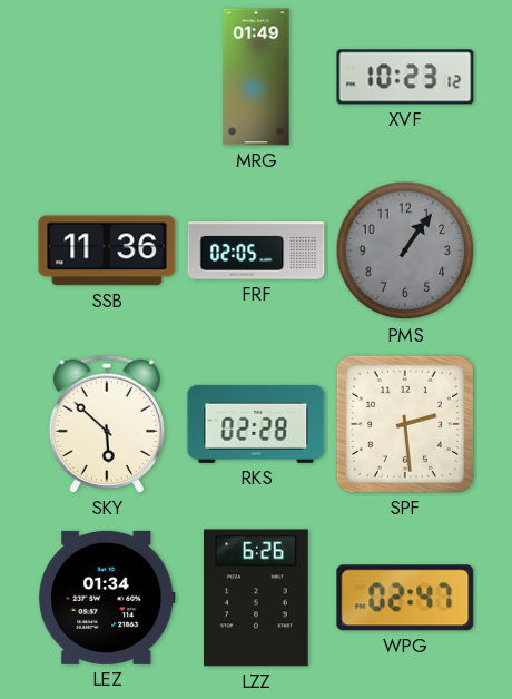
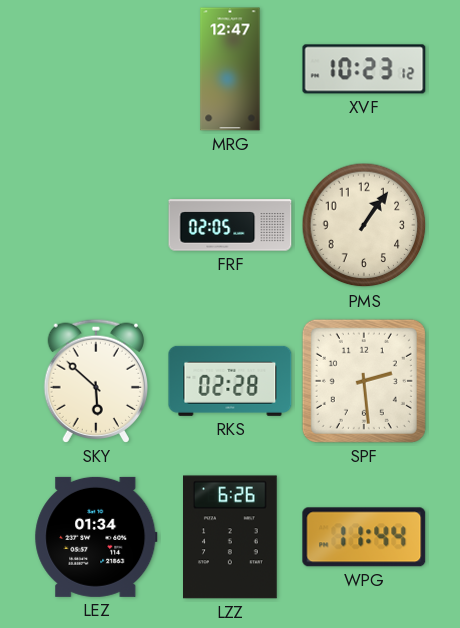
MRG: 01:49 -> 12:47
SSB: 11:36 -> none
PMS dial: grey -> cream
WPG: 02:47 -> 11:44
